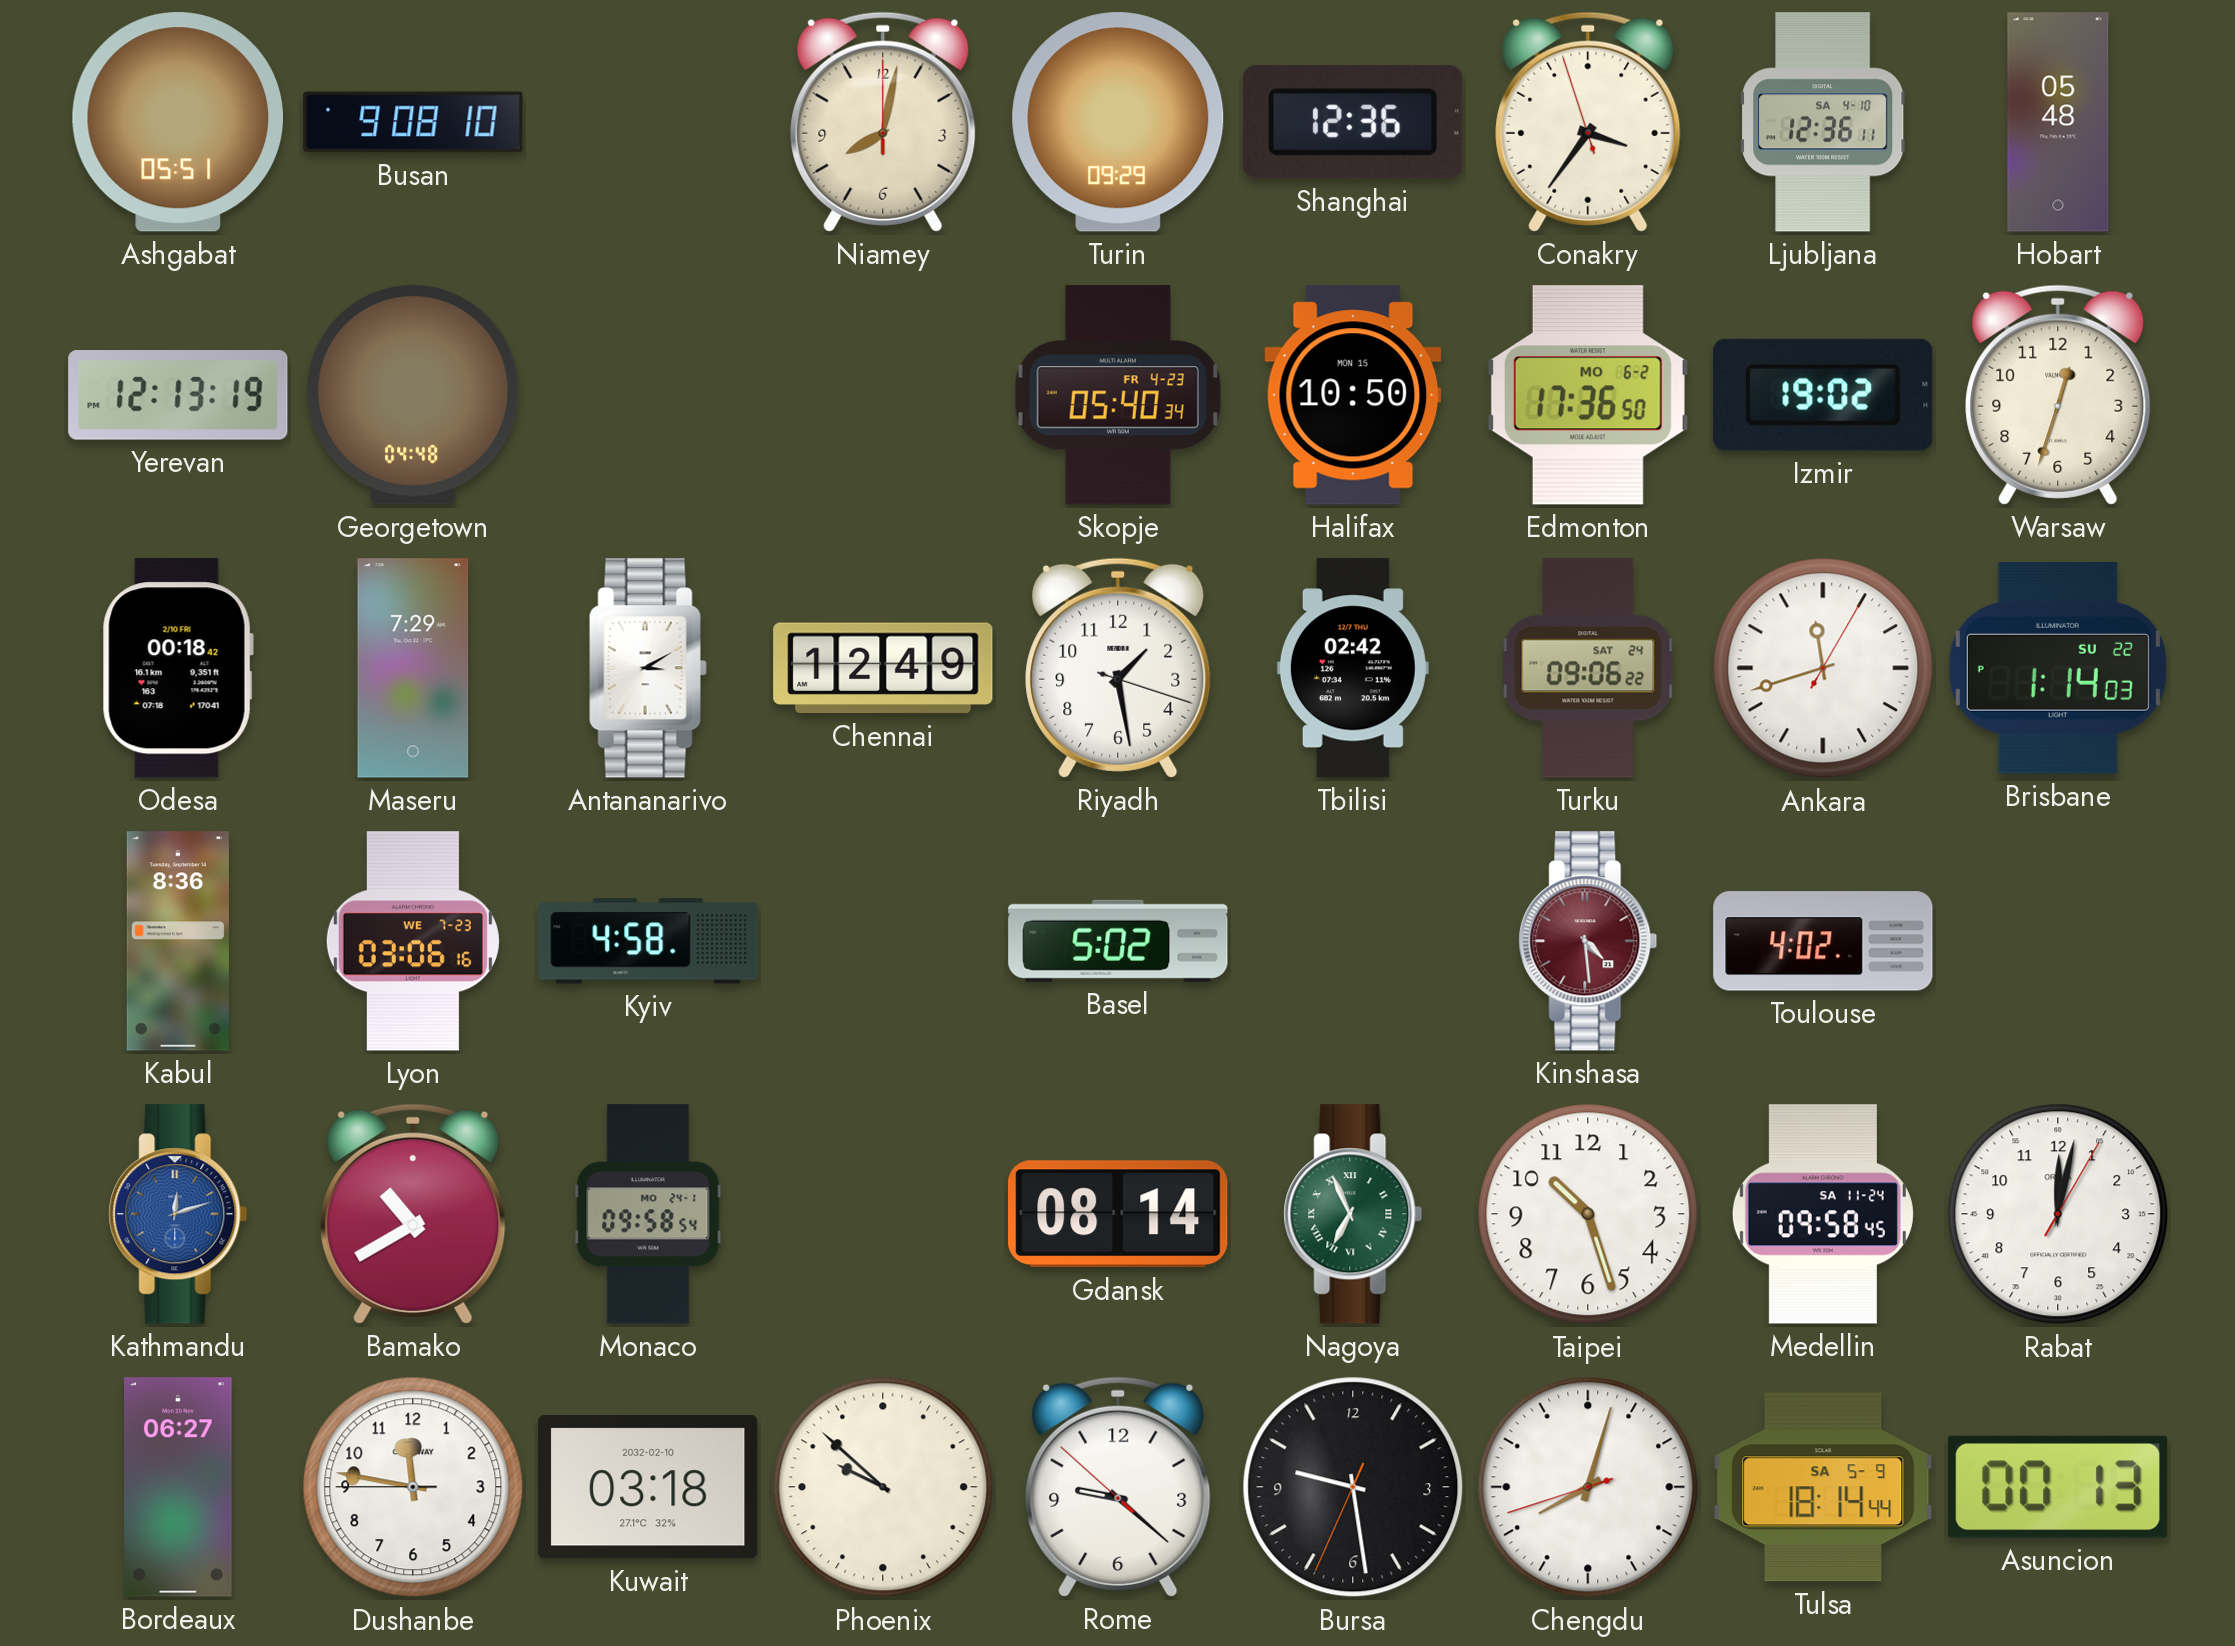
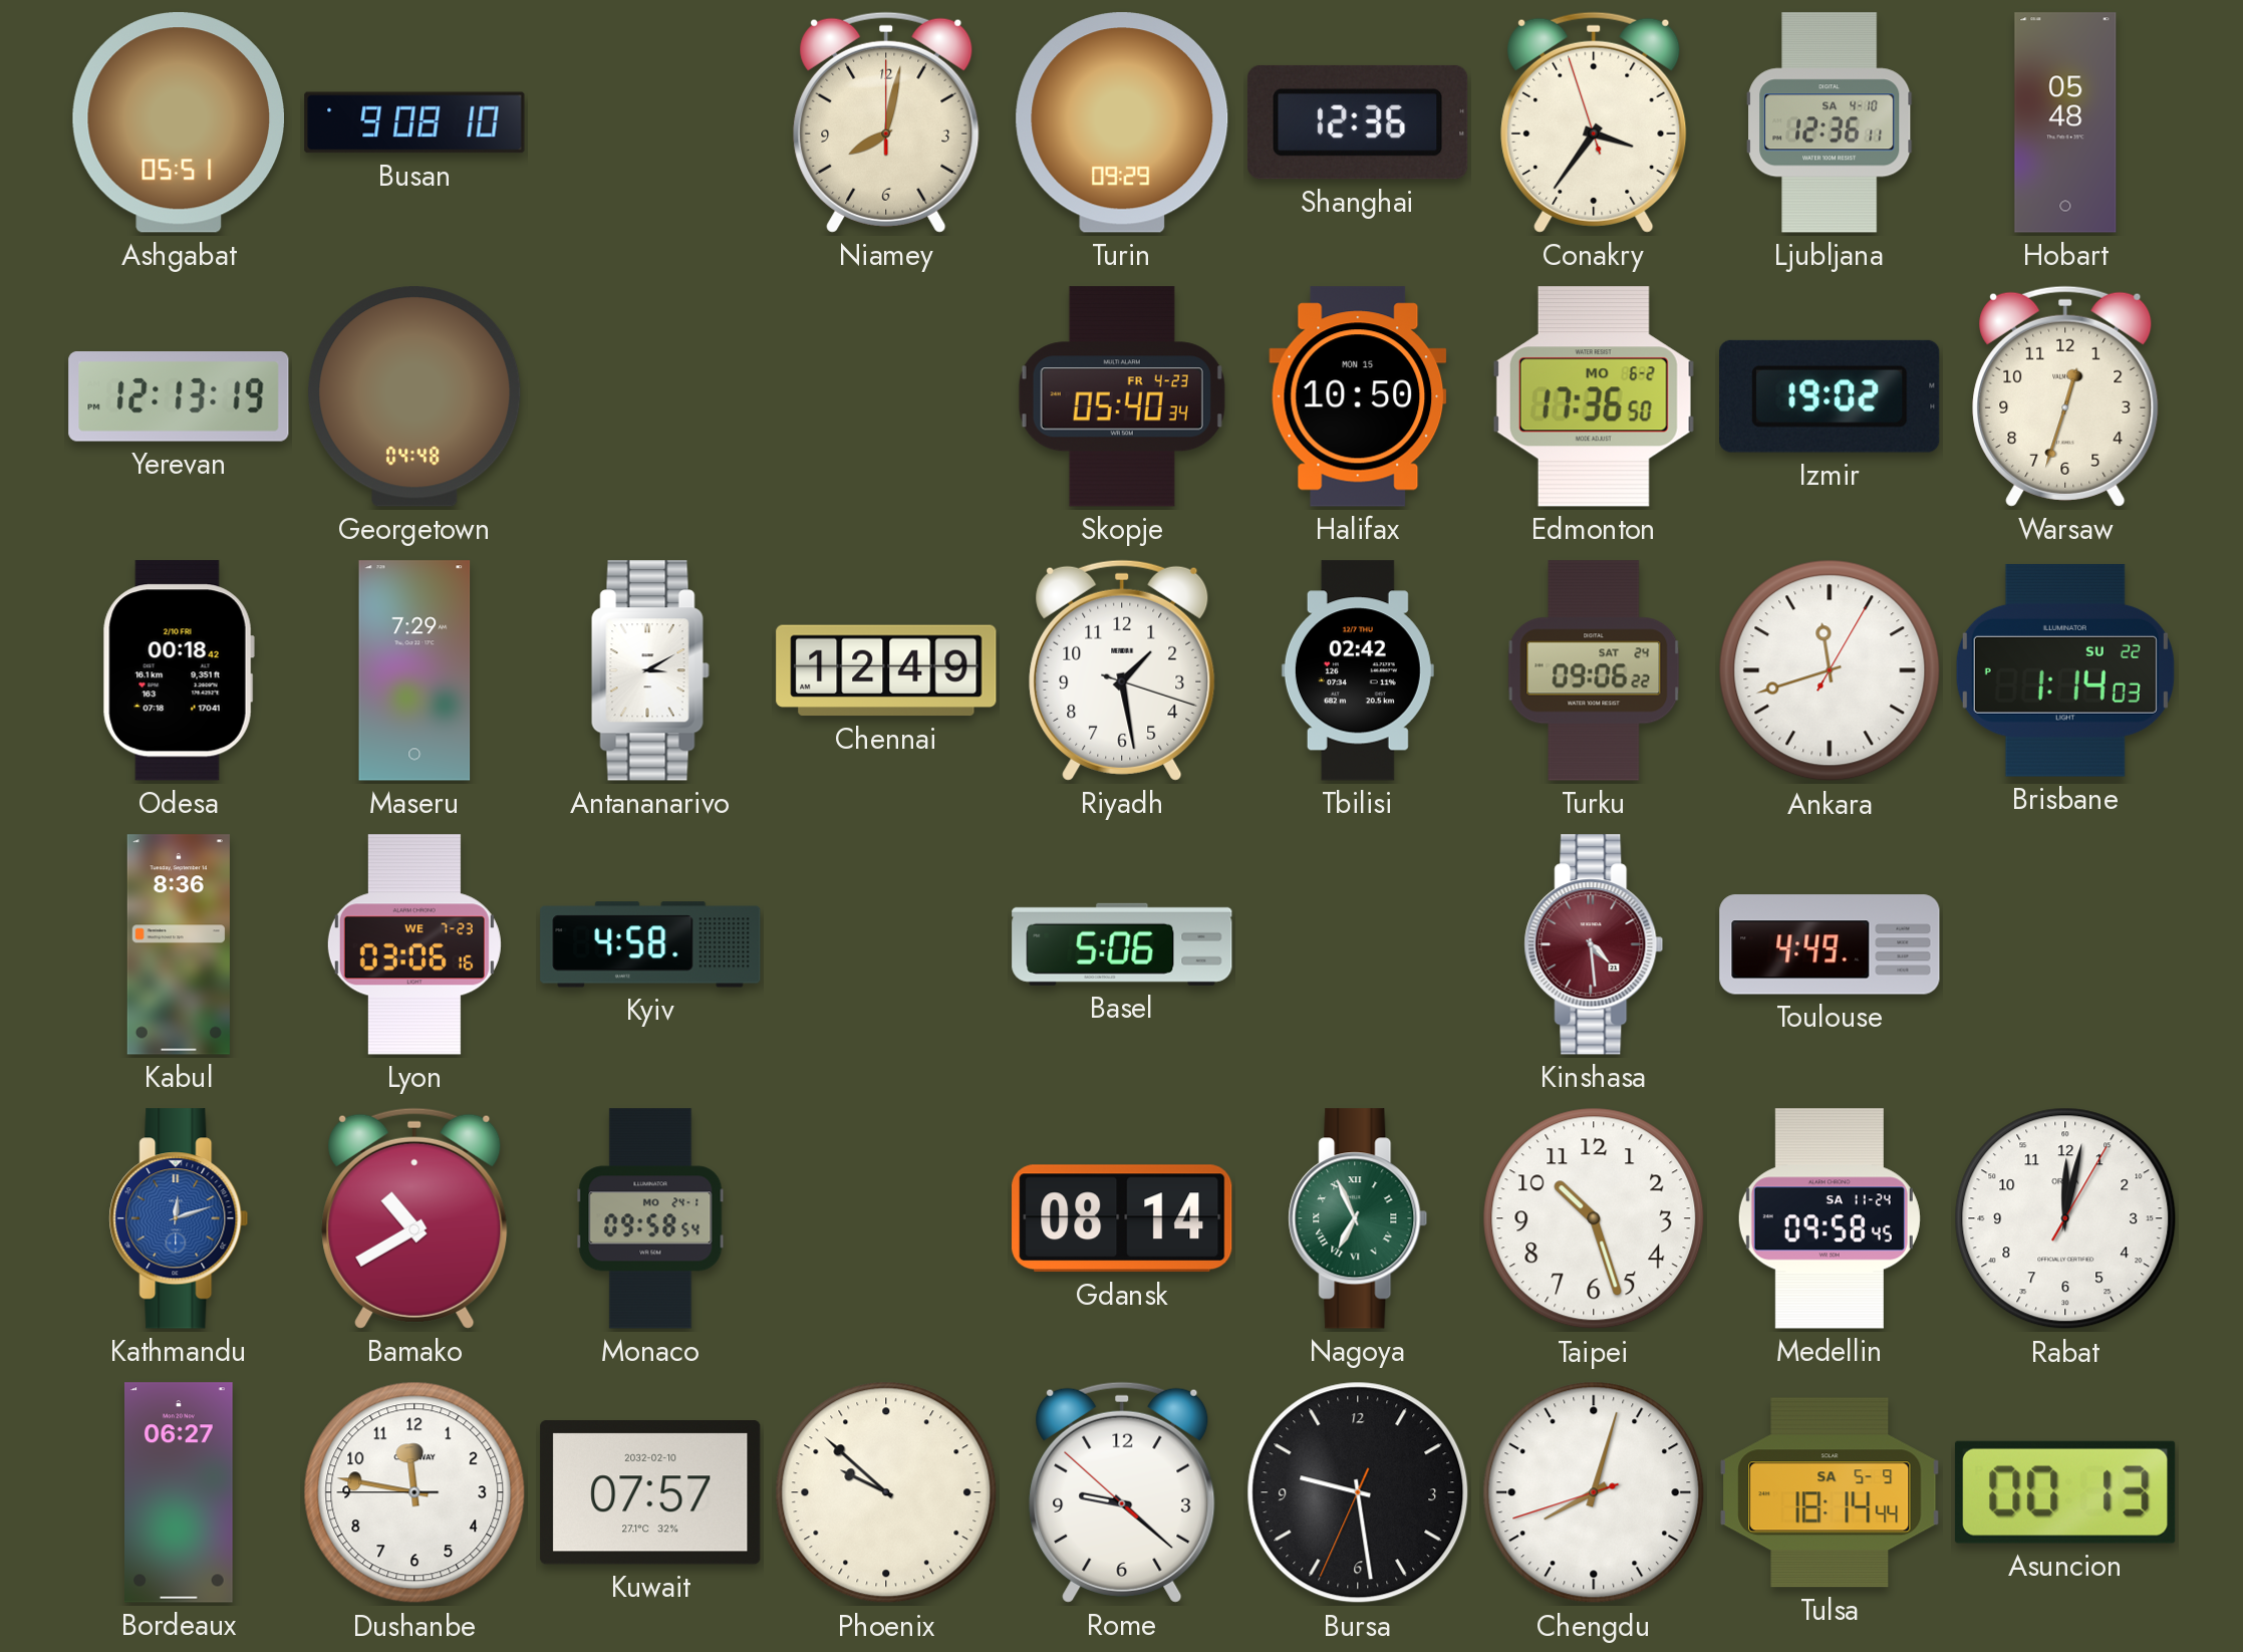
Basel: 5:02 -> 5:06
Toulouse: 4:02 -> 4:49
Kuwait: 03:18 -> 07:57
